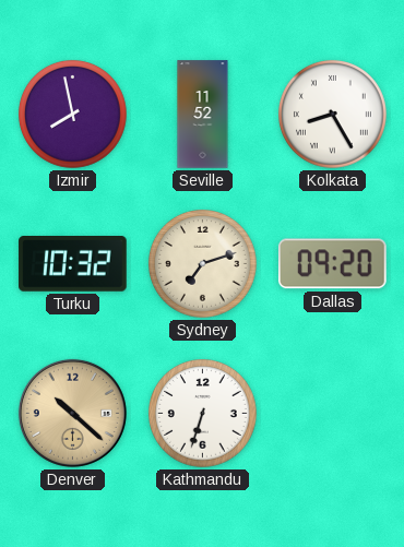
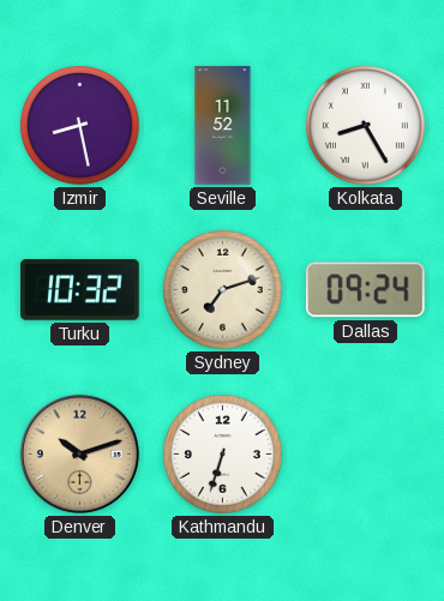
Izmir: 7:58 -> 8:28
Dallas: 09:20 -> 09:24
Denver: 10:22 -> 10:12
